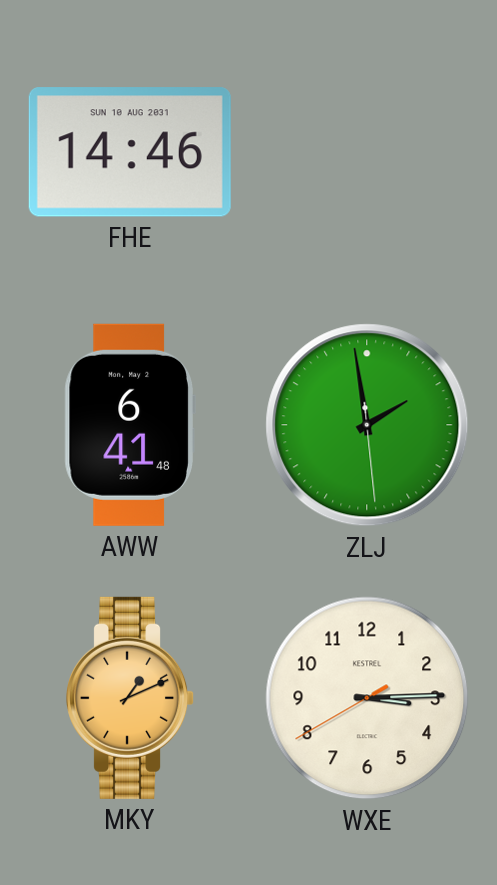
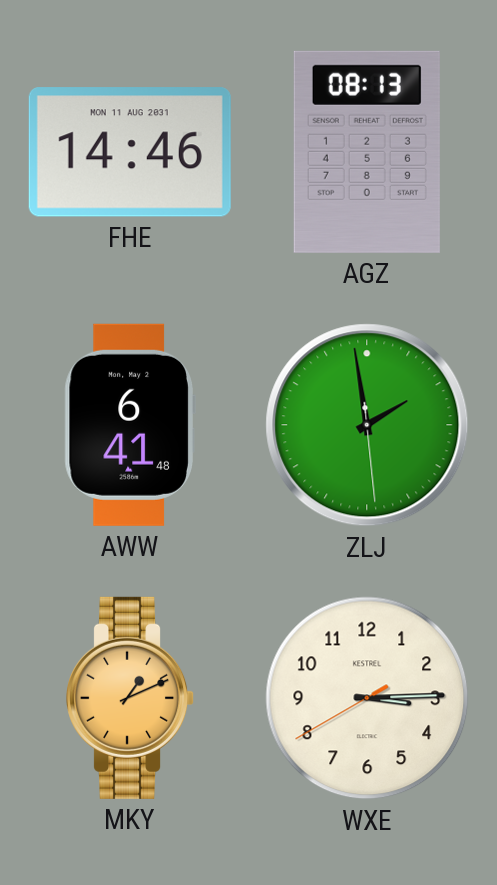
FHE date: SUN 10 AUG 2031 -> MON 11 AUG 2031
AGZ: none -> 08:13
